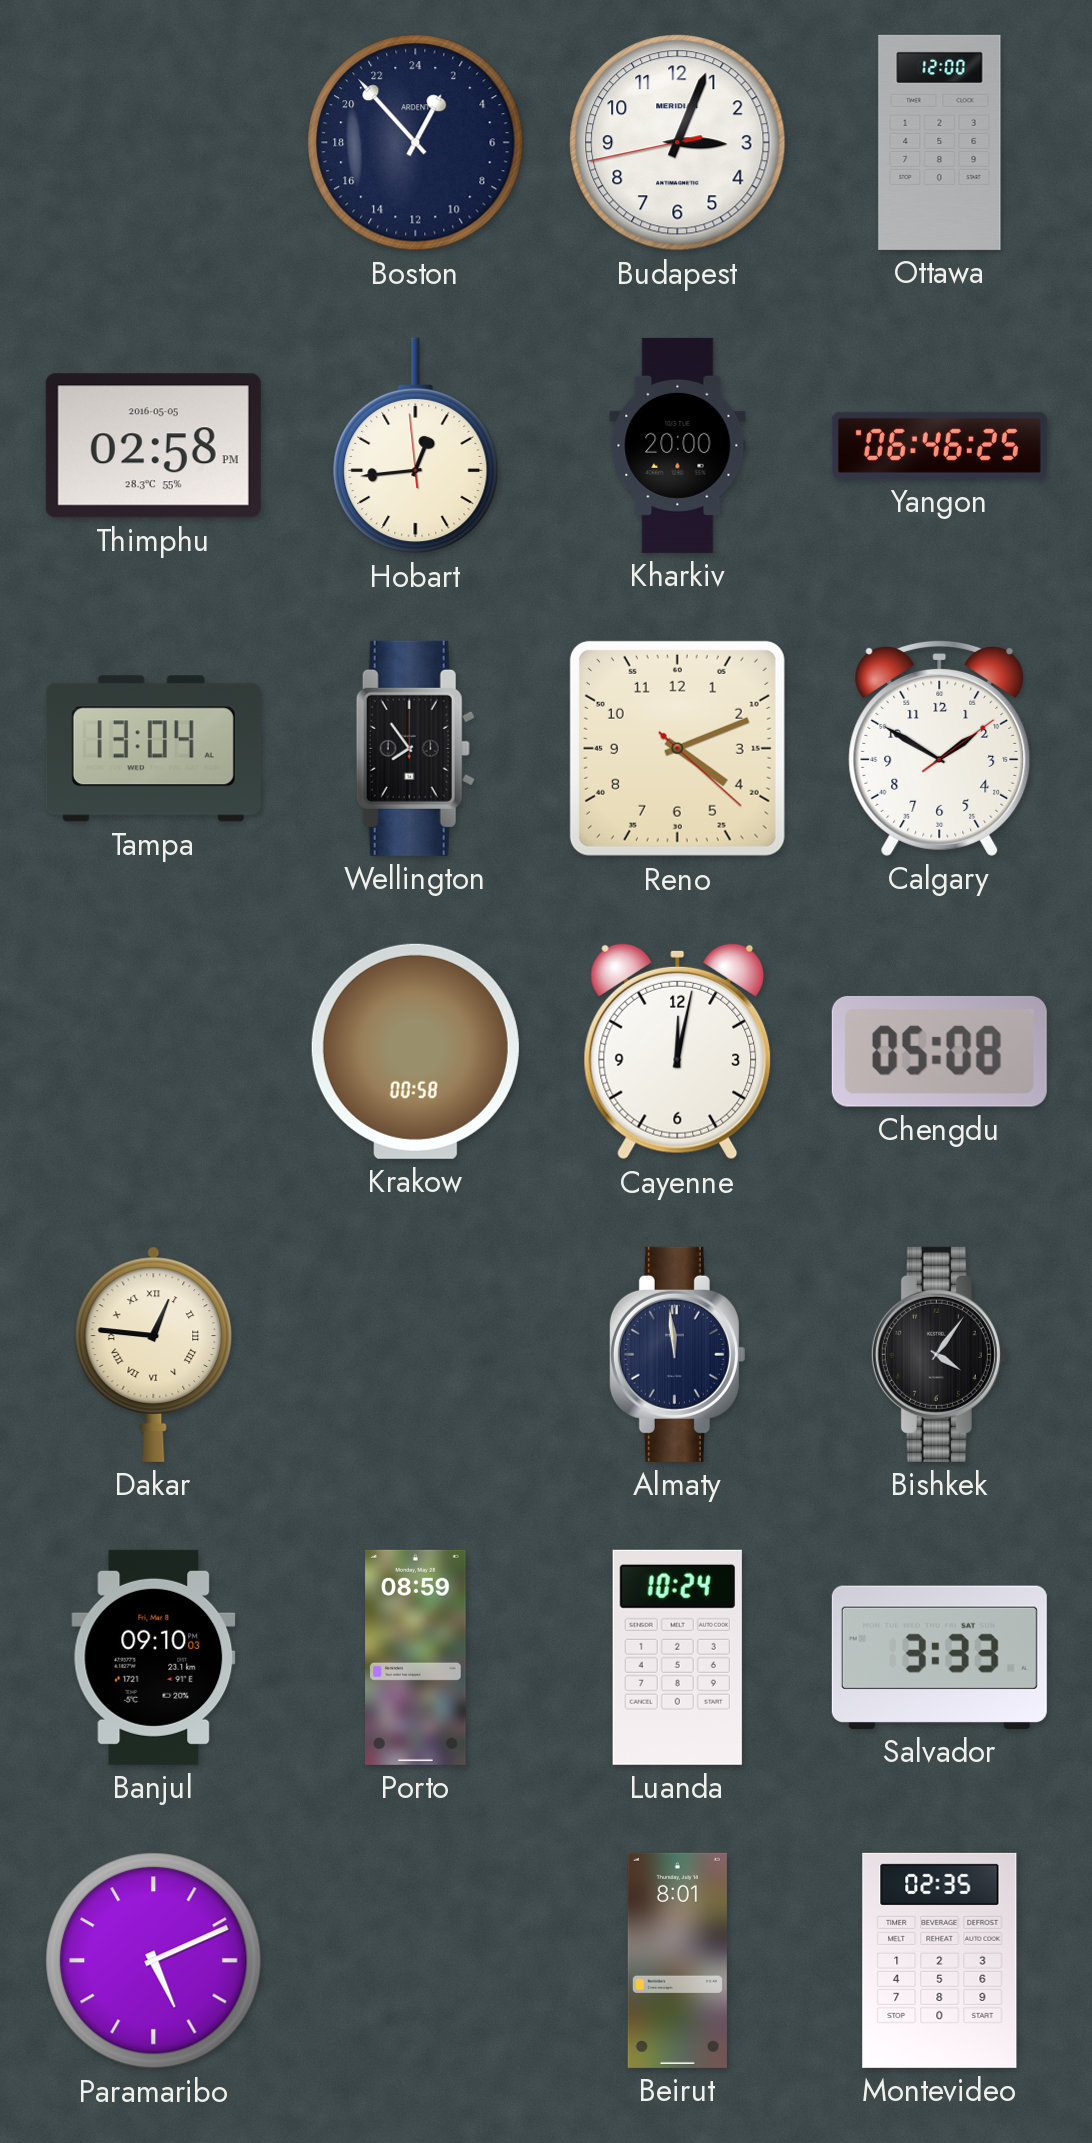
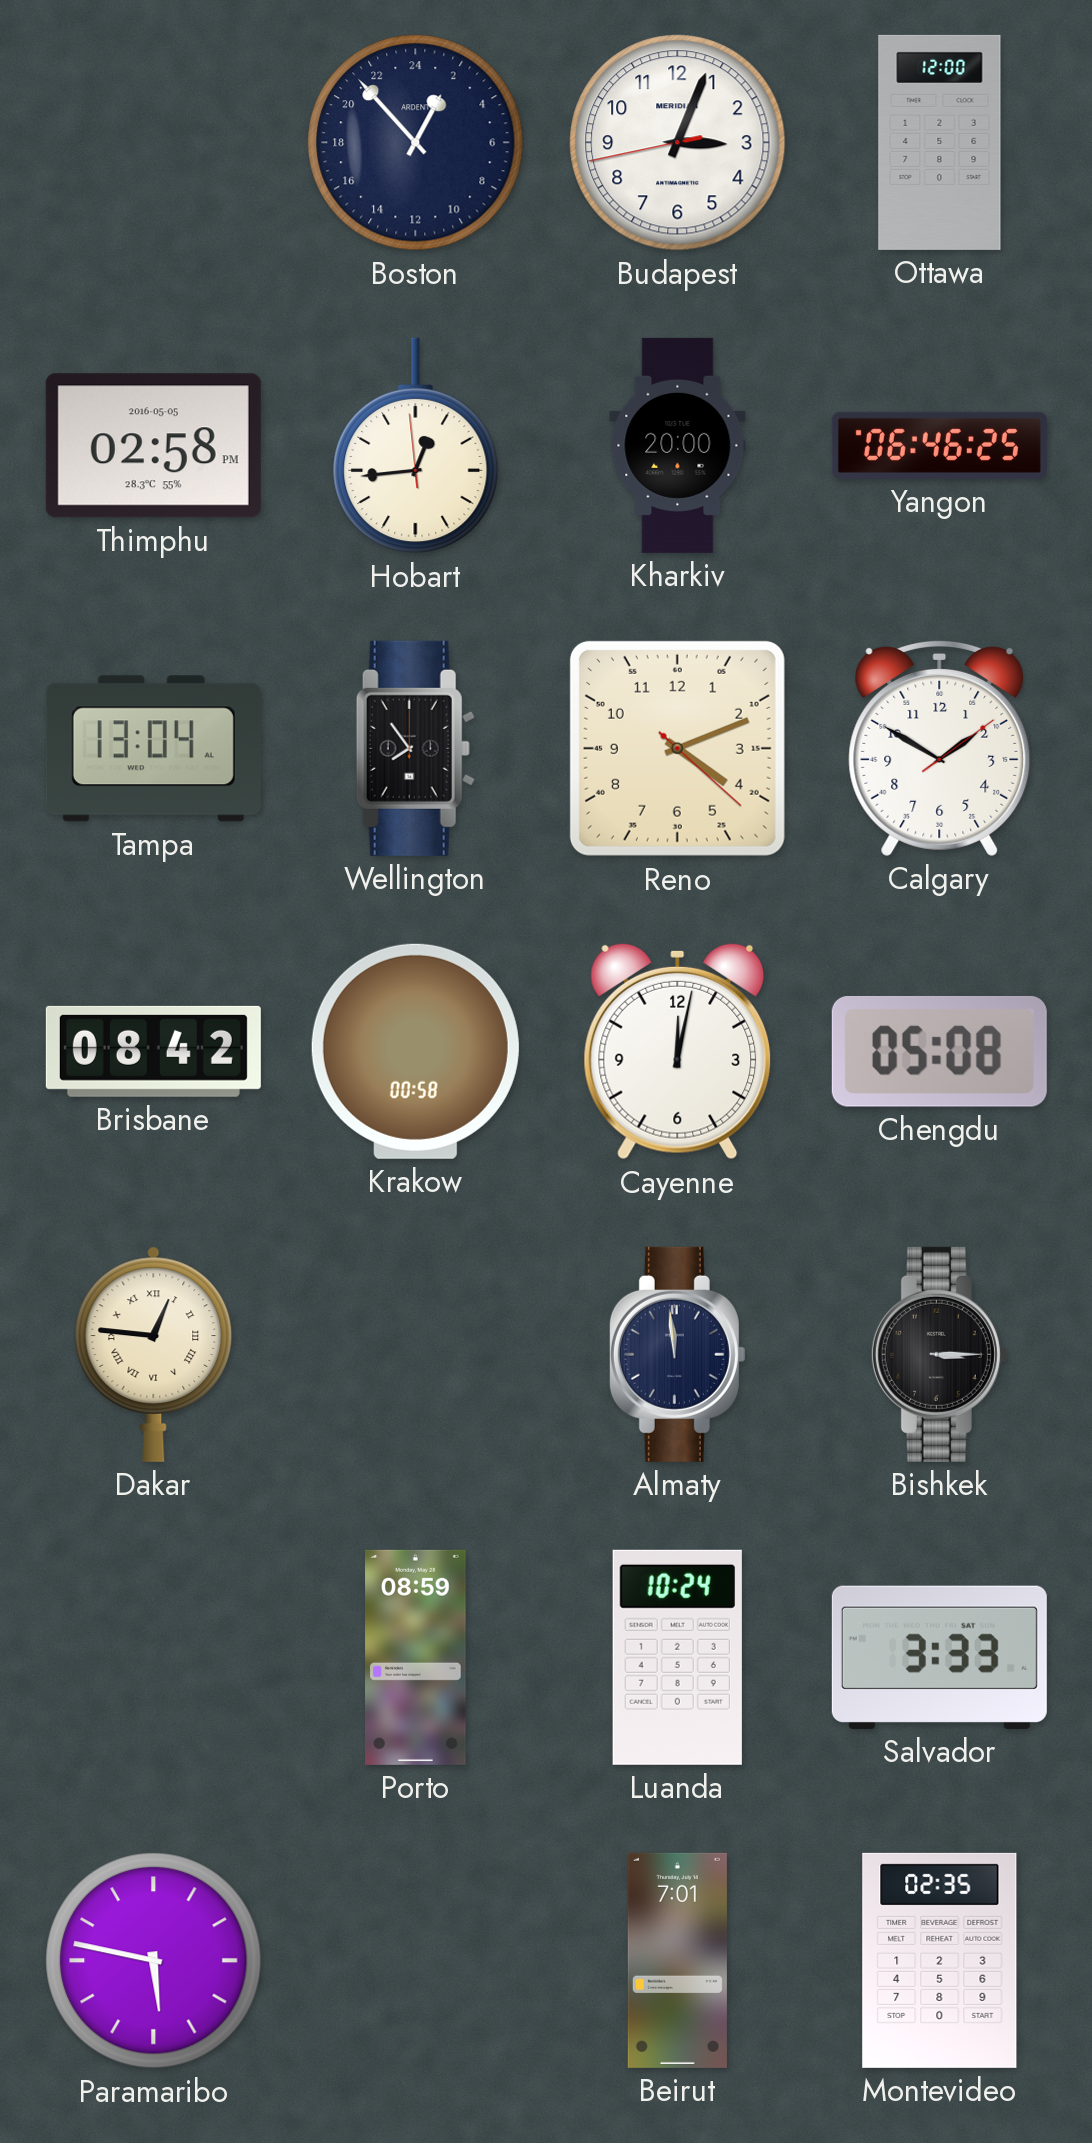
Brisbane: none -> 08:42
Bishkek: 4:06 -> 3:15
Banjul: 09:10 -> none
Paramaribo: 5:11 -> 5:47
Beirut: 8:01 -> 7:01
